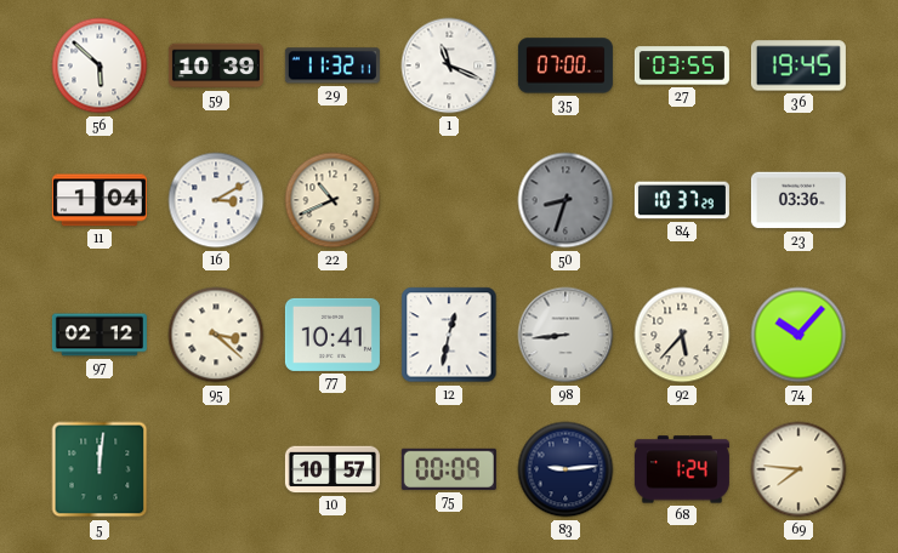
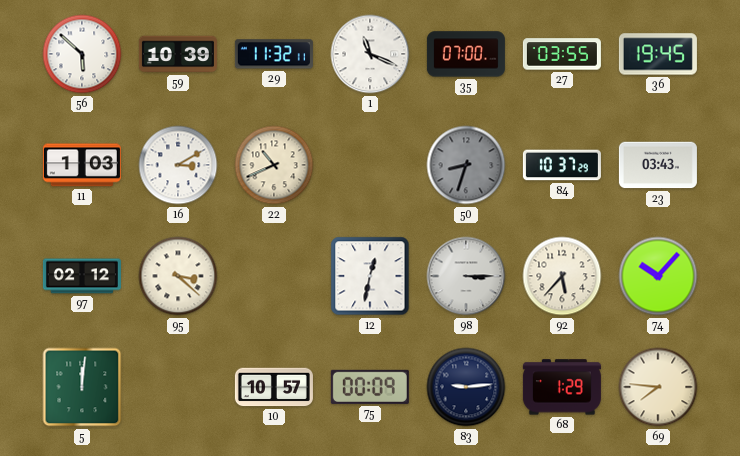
11: 1:04 -> 1:03
23: 03:36 -> 03:43
77: 10:41 -> none
98: 8:44 -> 3:15
68: 1:24 -> 1:29
